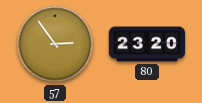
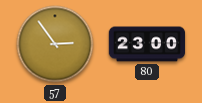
80: 23:20 -> 23:00
